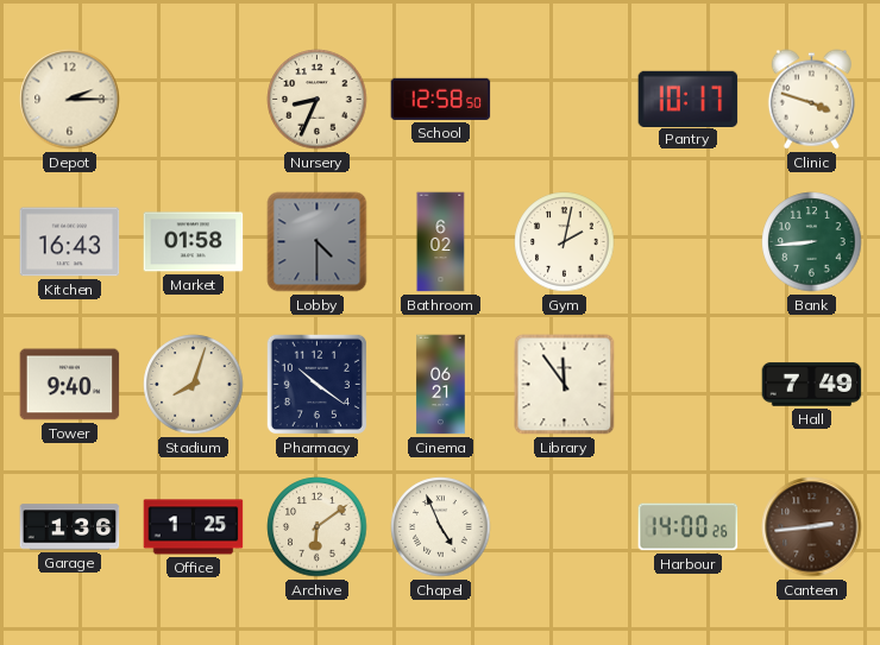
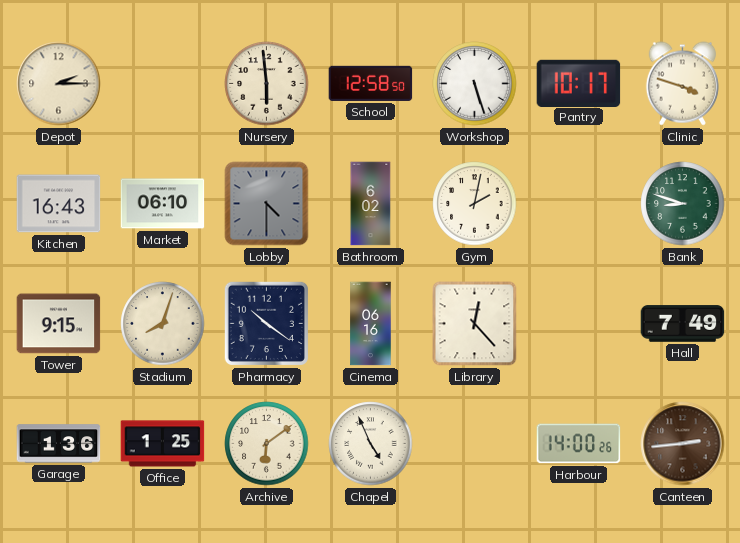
Nursery: 8:34 -> 5:59
Workshop: none -> 5:27
Market: 01:58 -> 06:10
Bank: 8:44 -> 8:48
Tower: 9:40 -> 9:15
Cinema: 06:21 -> 06:16
Library: 11:54 -> 12:23
